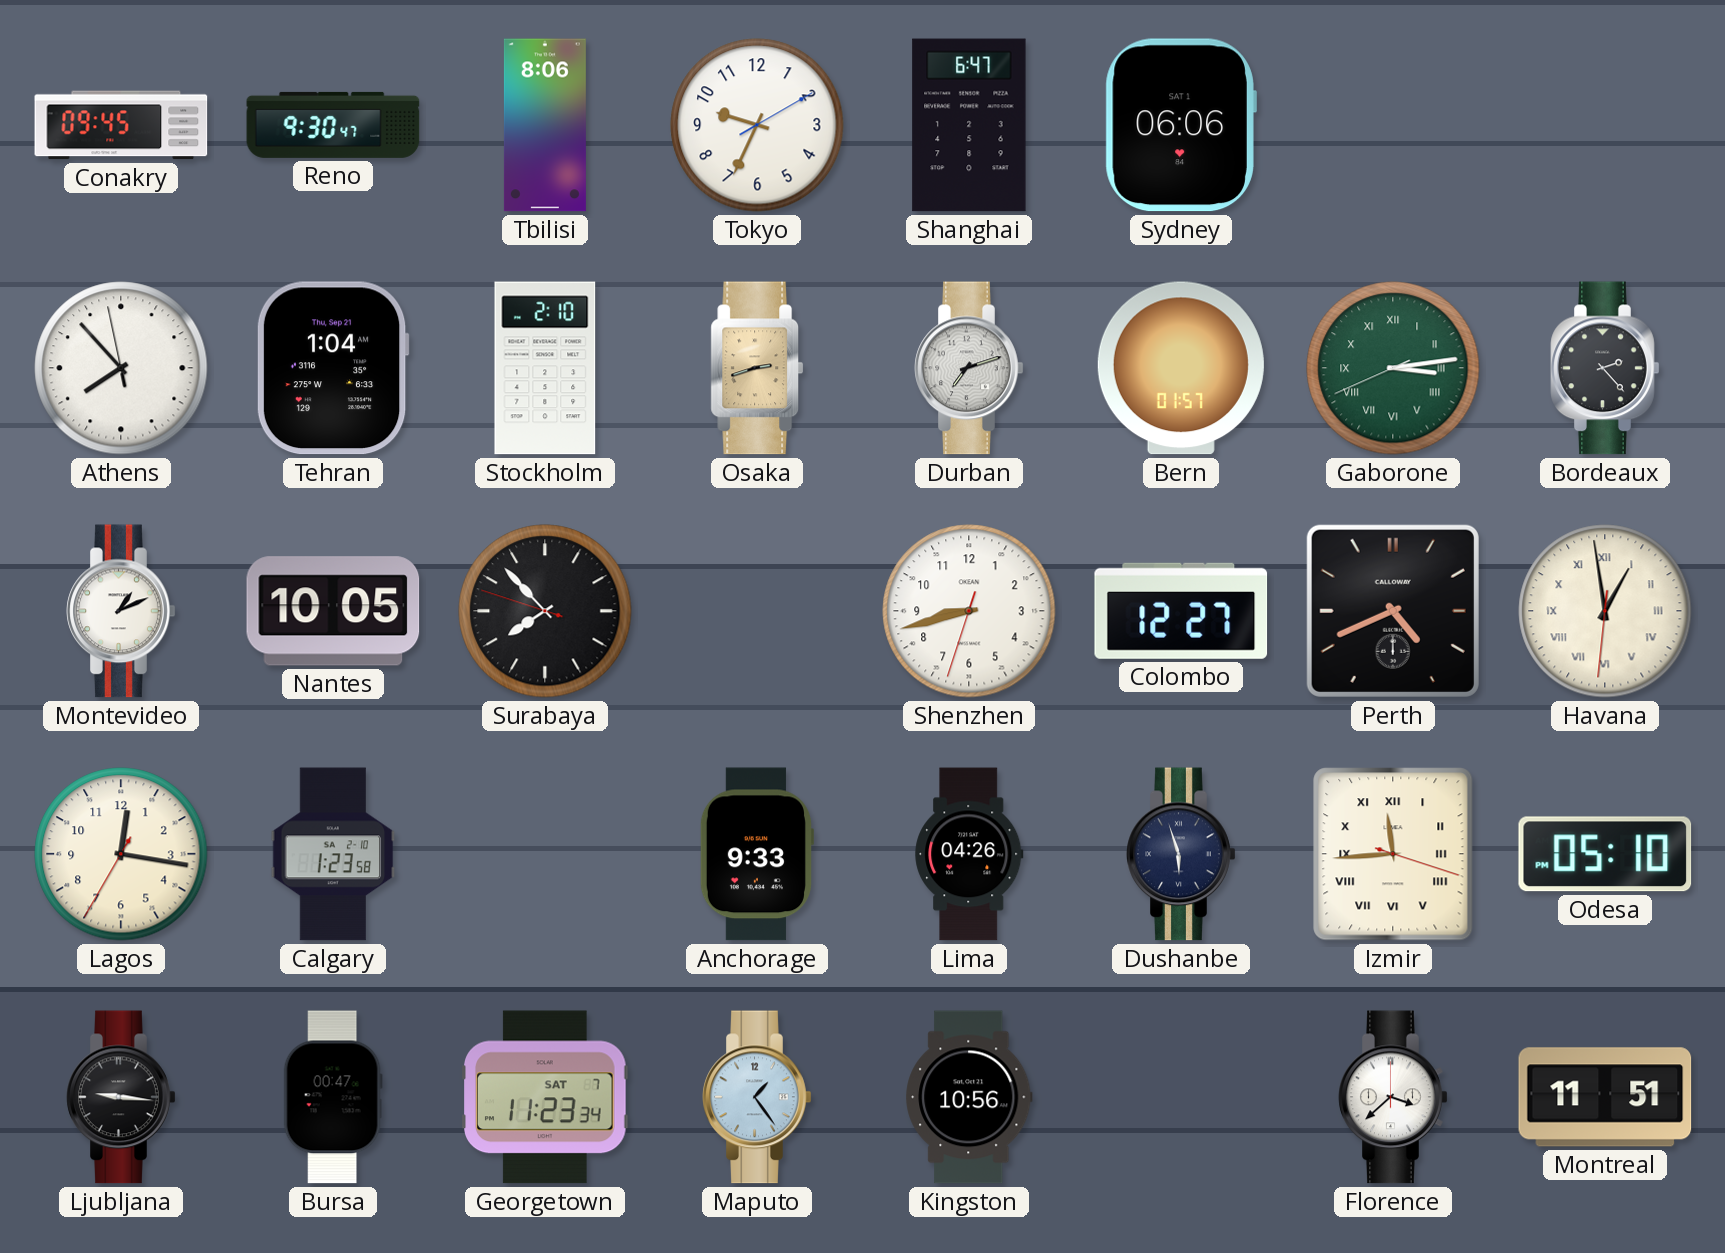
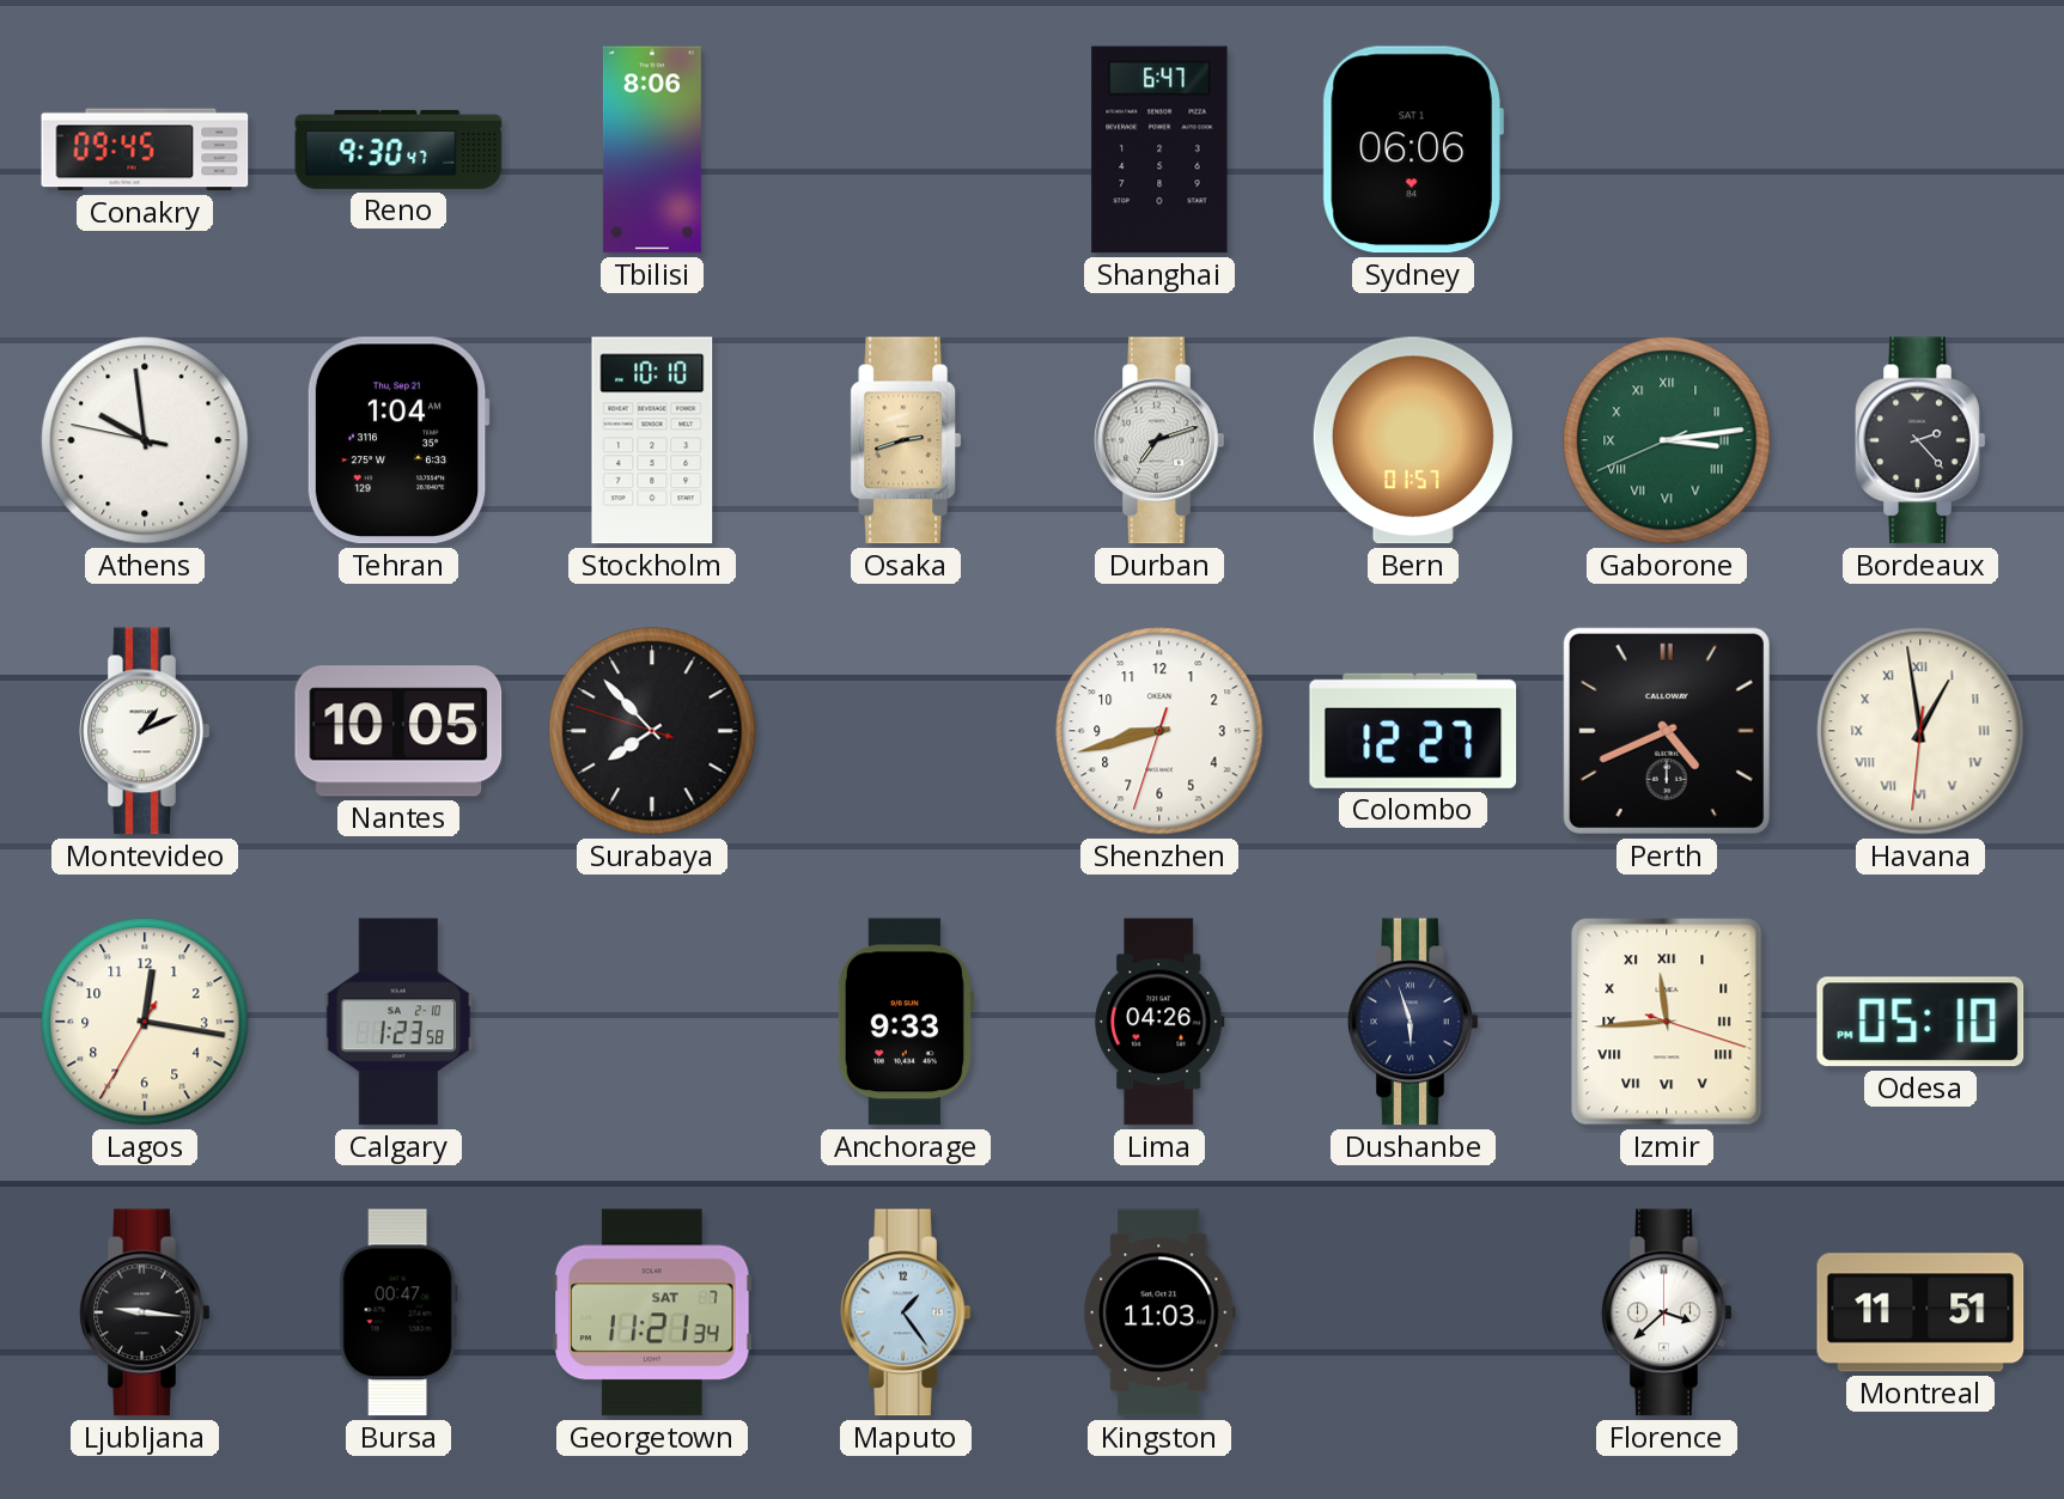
Tokyo: 9:34 -> none
Athens: 7:52 -> 9:58
Stockholm: 2:10 -> 10:10
Georgetown: 11:23 -> 11:21
Kingston: 10:56 -> 11:03
